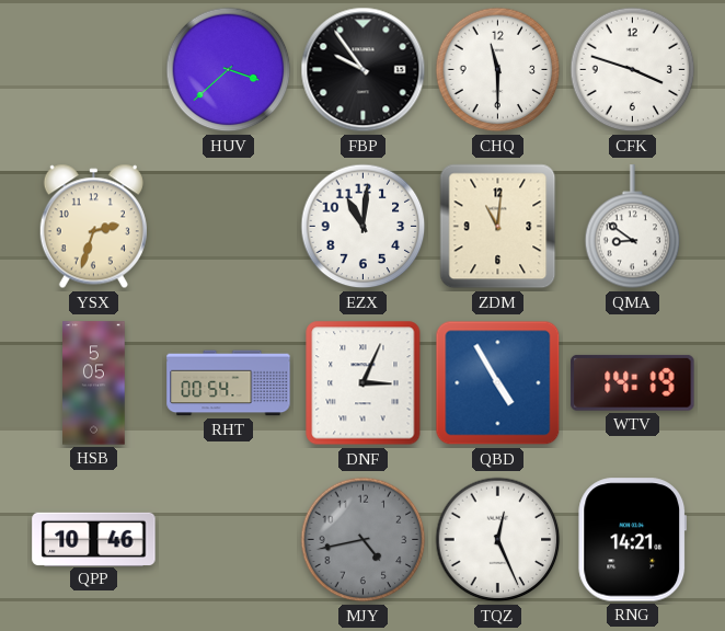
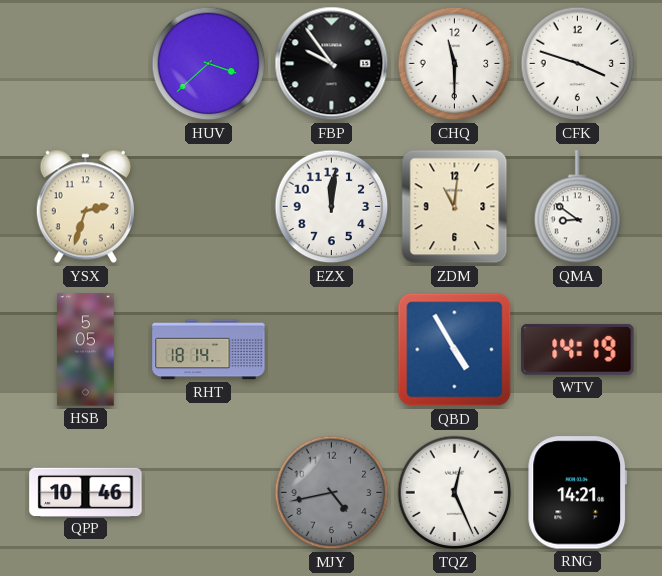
EZX: 11:01 -> 12:01
RHT: 00:54 -> 18:14
DNF: 3:04 -> none
